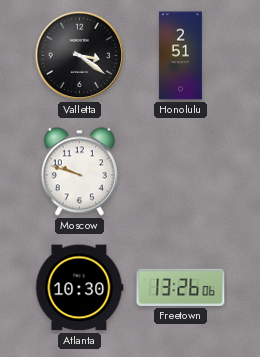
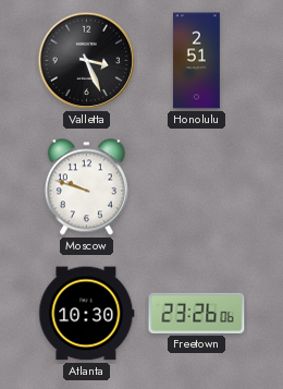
Valletta: 3:21 -> 3:26
Freetown: 13:26 -> 23:26
